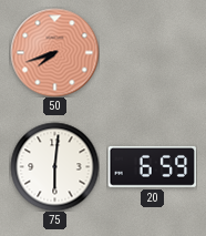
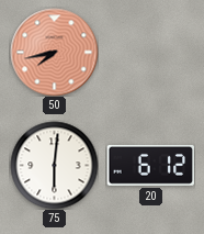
50: 7:42 -> 7:43
20: 6:59 -> 6:12
